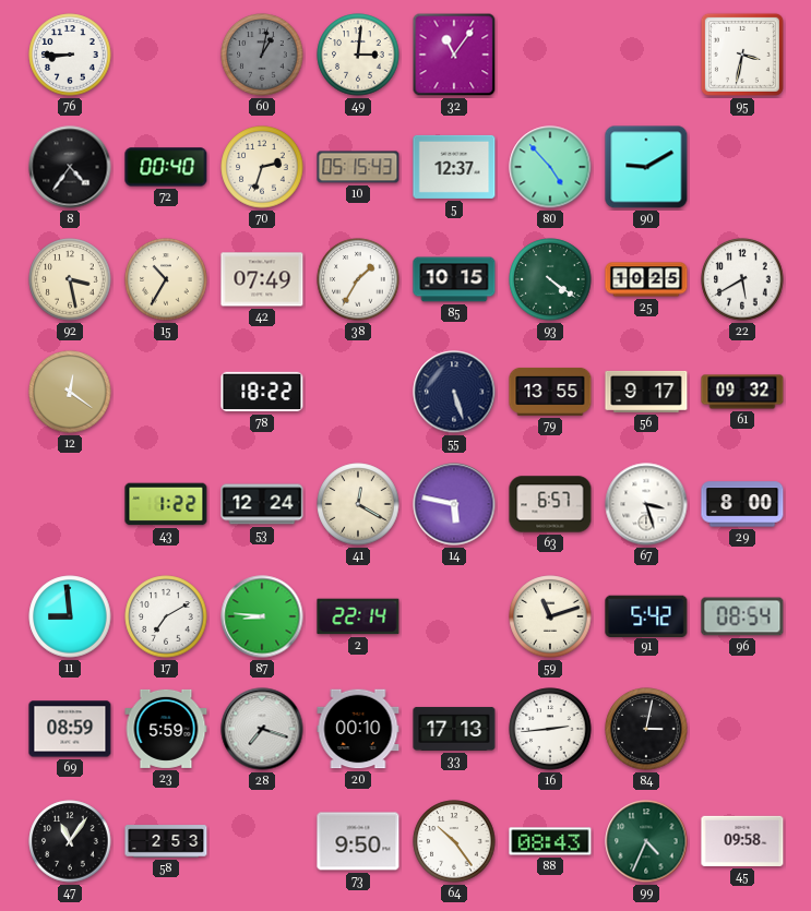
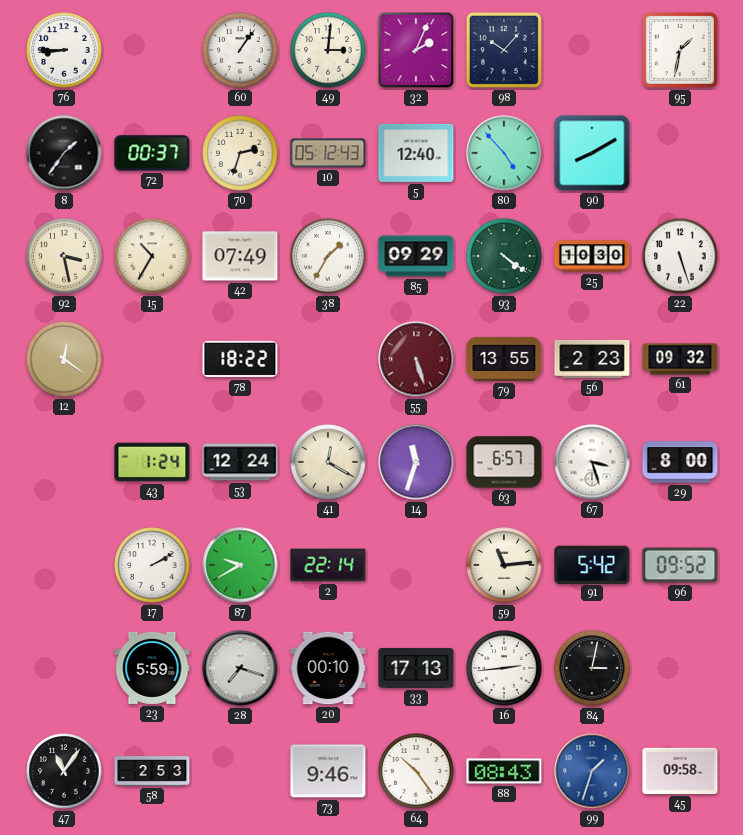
60: 1:02 -> 1:06
60 dial: grey -> white
32: 11:06 -> 2:04
98: none -> 10:07
95: 3:32 -> 1:32
8: 4:36 -> 1:36
72: 00:40 -> 00:37
10: 05:15 -> 05:12
5: 12:37 -> 12:40
90: 9:10 -> 8:10
85: 10:15 -> 09:29
25: 10:25 -> 10:30
22: 5:40 -> 5:27
55 dial: navy -> burgundy
56: 9:17 -> 2:23
43: 1:22 -> 1:24
14: 5:47 -> 11:33
11: 8:59 -> none
17: 7:10 -> 2:10
87: 8:46 -> 9:40
59: 11:12 -> 11:14
96: 08:54 -> 09:52
69: 08:59 -> none
73: 9:50 -> 9:46
99: 4:34 -> 1:33
99 dial: green -> blue
